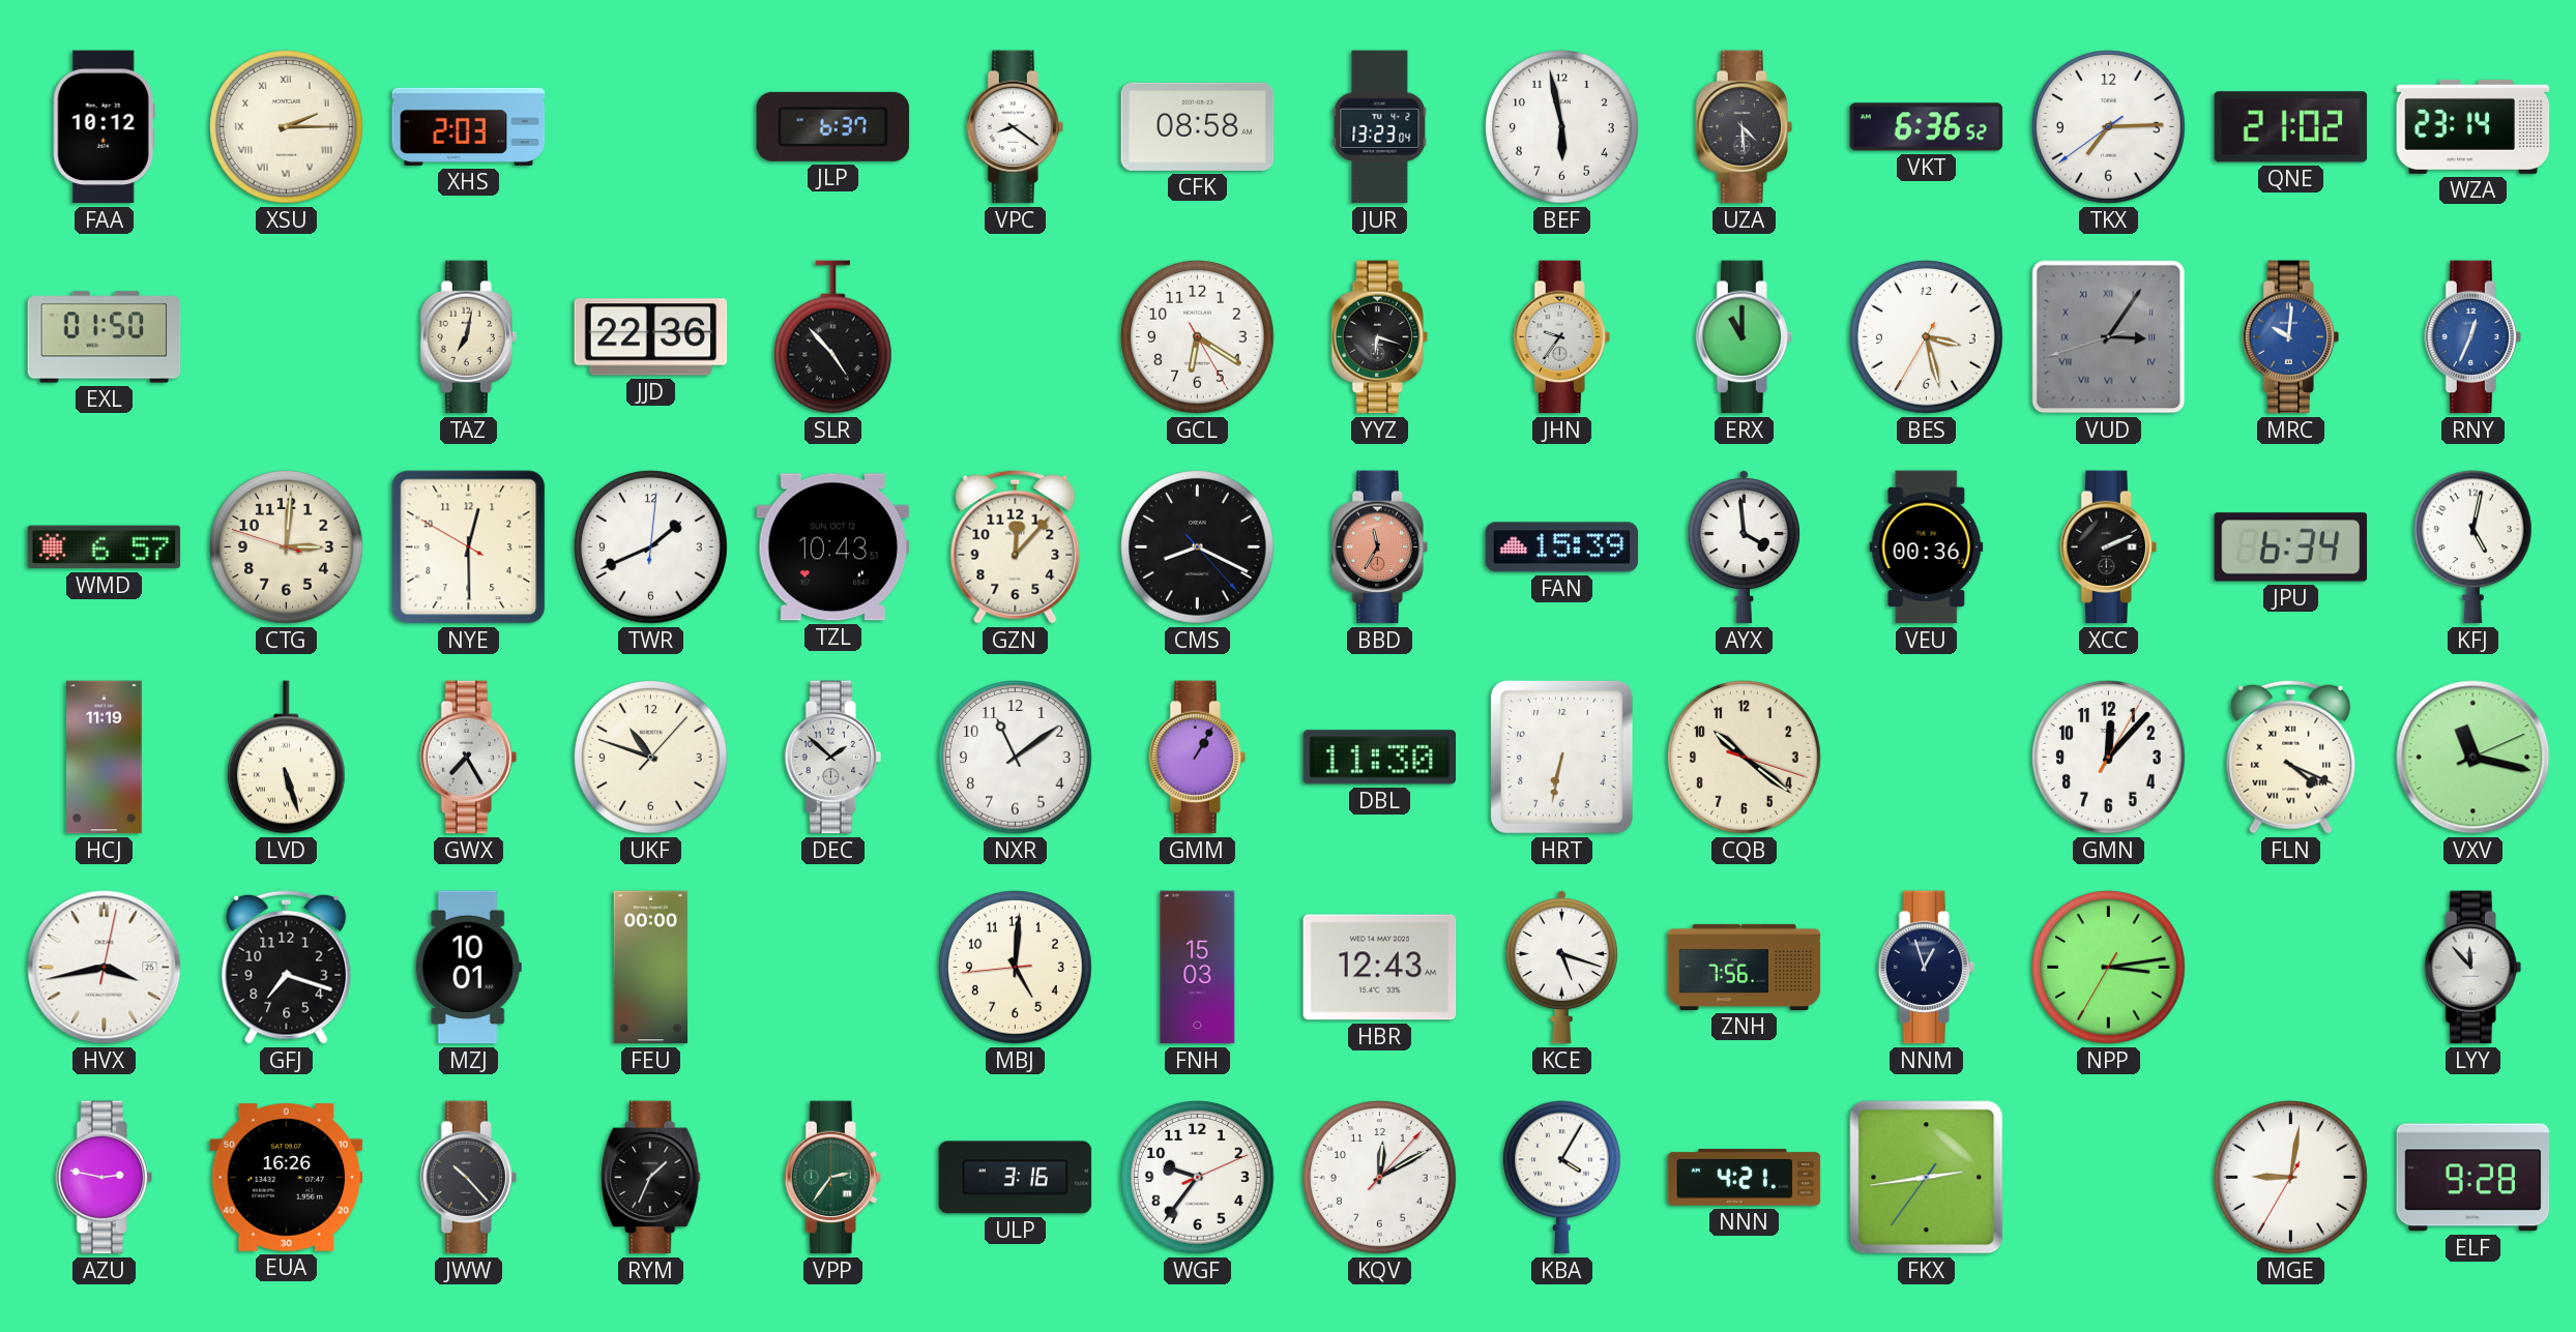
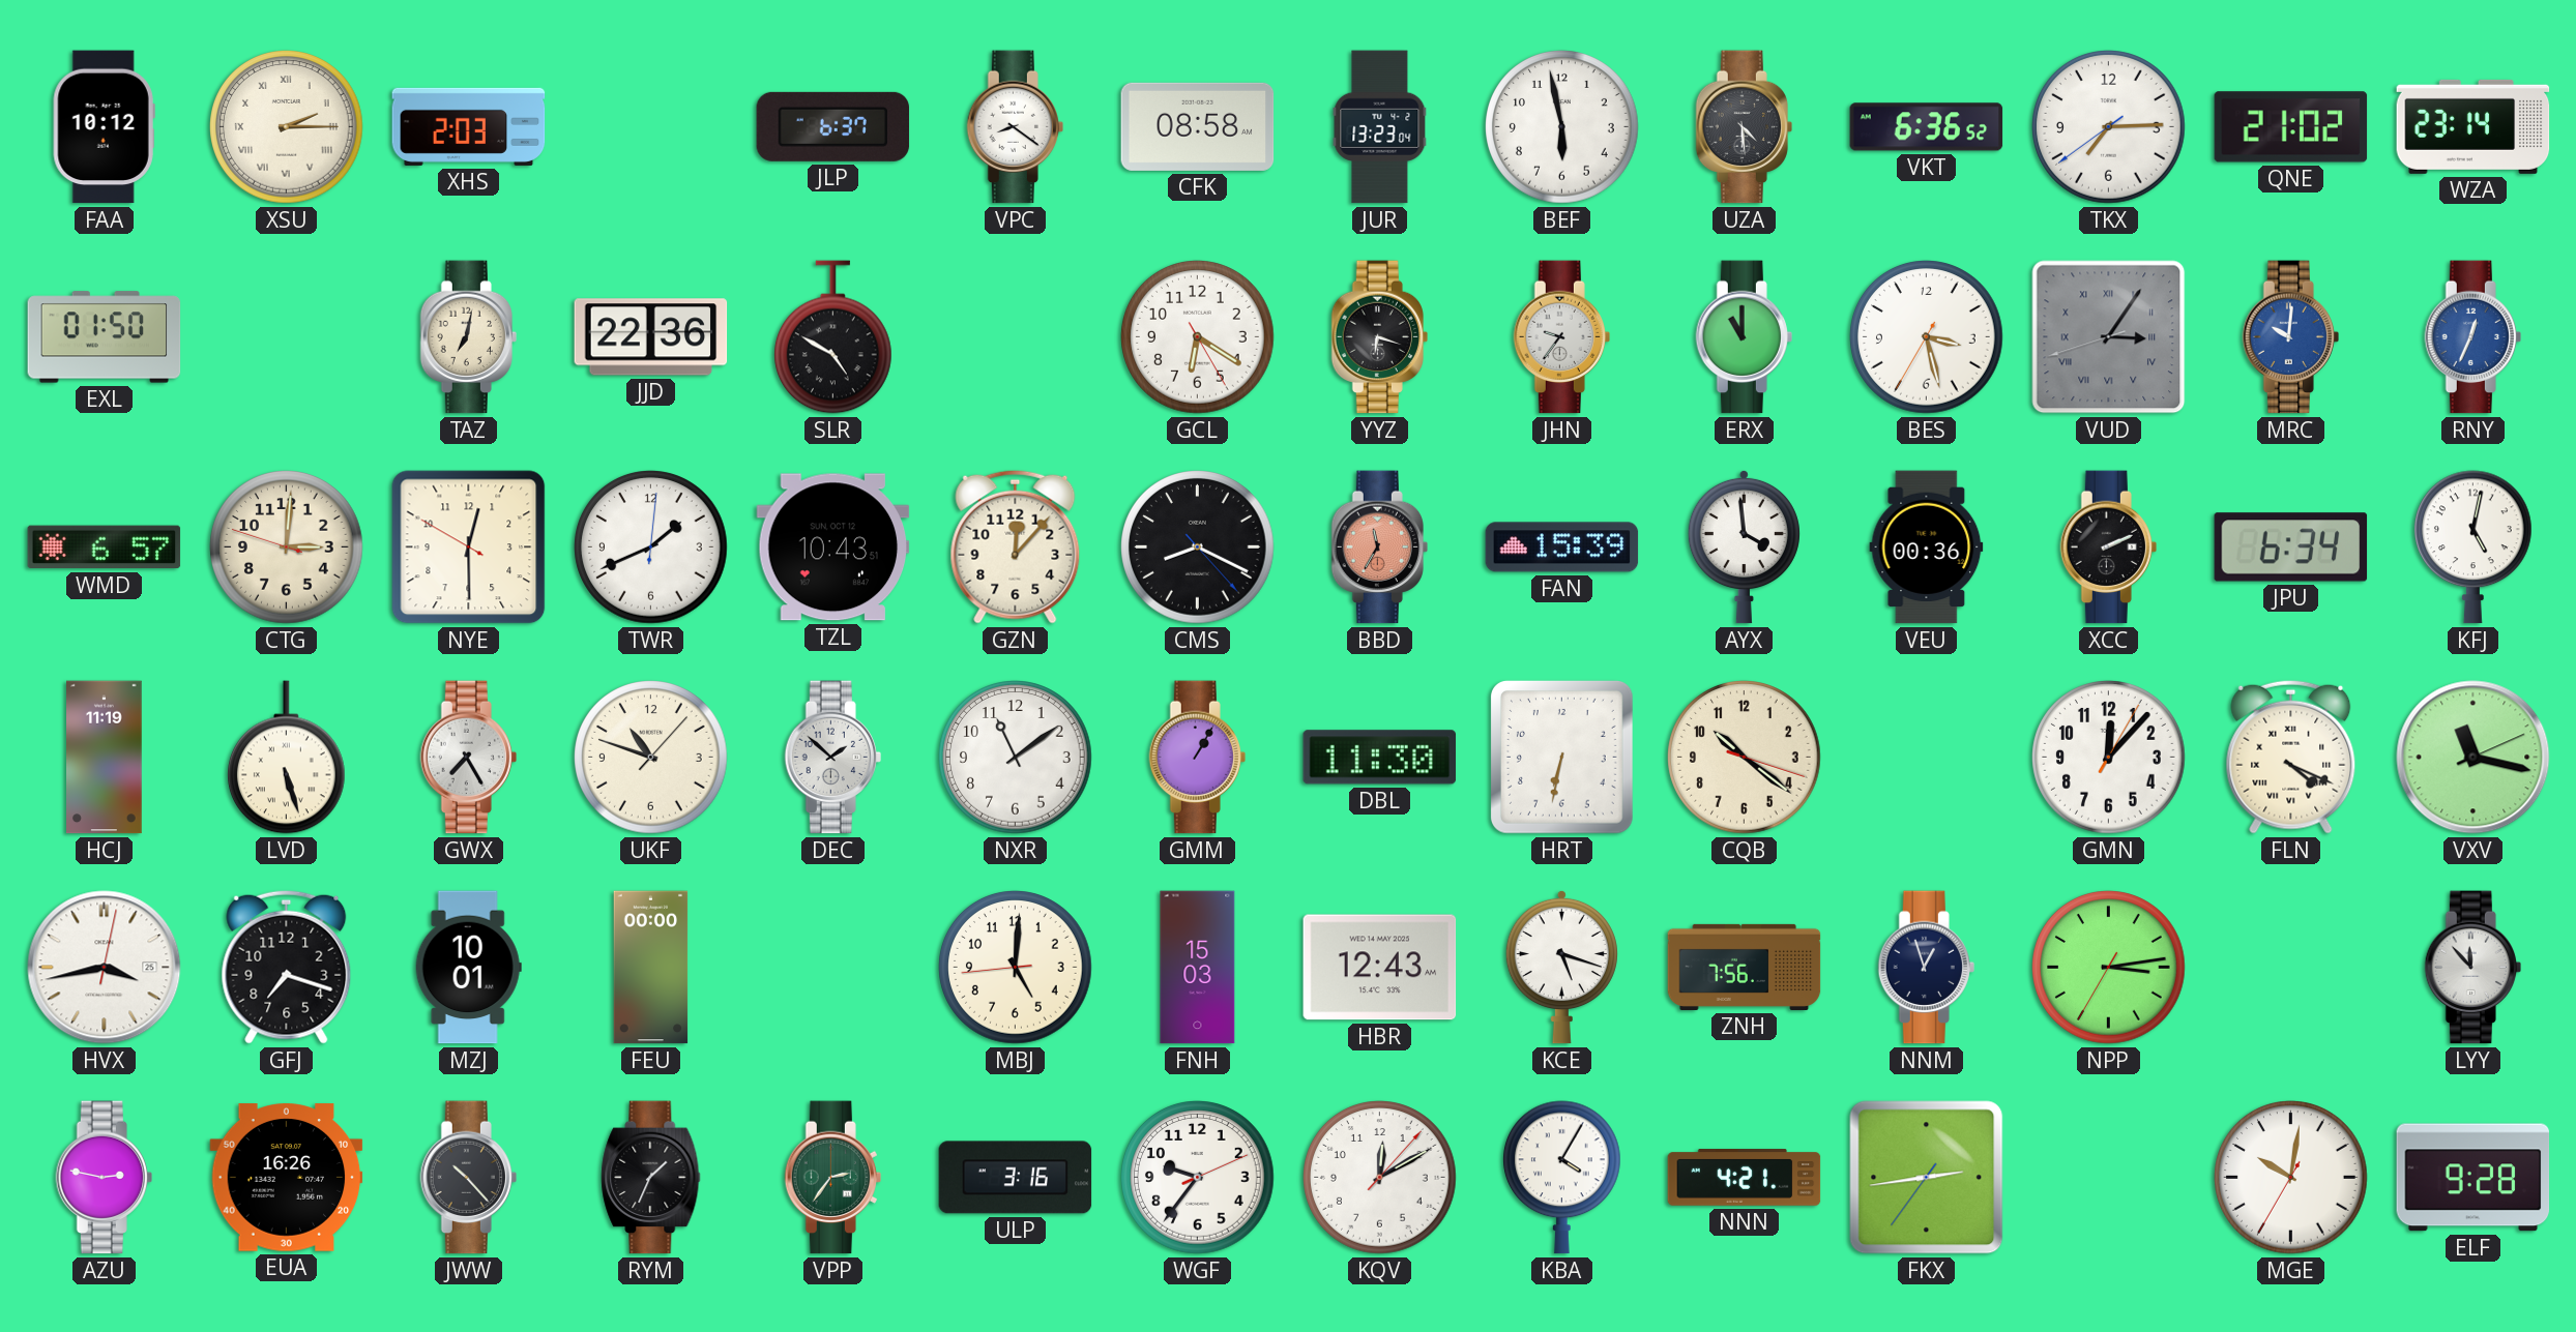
SLR: 4:53 -> 4:50
MGE: 9:01 -> 10:01
